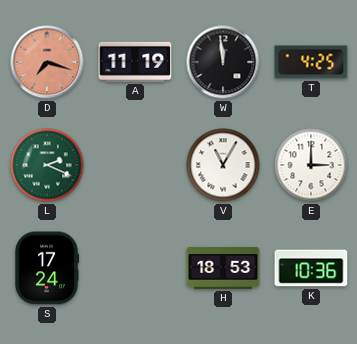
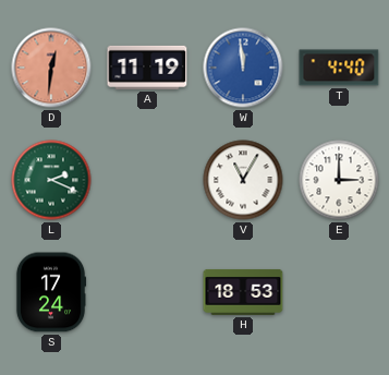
D: 7:18 -> 12:31
W dial: black -> blue
T: 4:25 -> 4:40
K: 10:36 -> none
